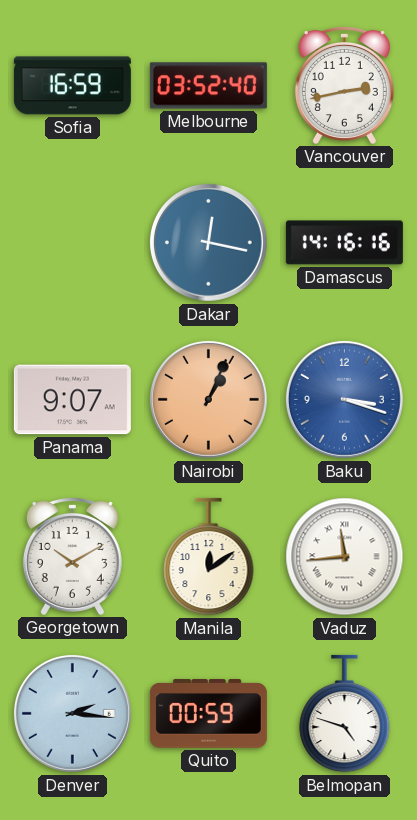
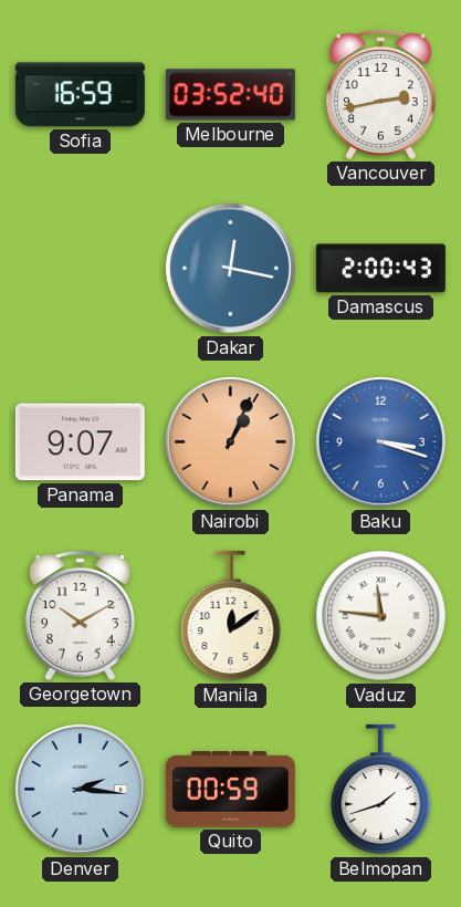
Damascus: 14:16 -> 2:00
Vaduz: 11:44 -> 11:46
Belmopan: 4:48 -> 1:42
